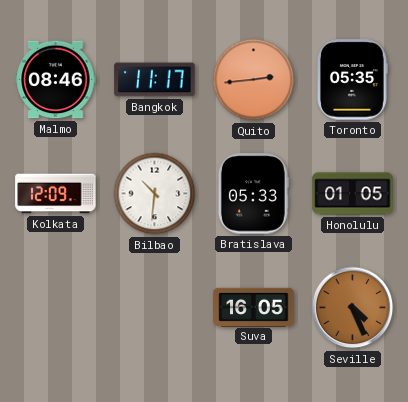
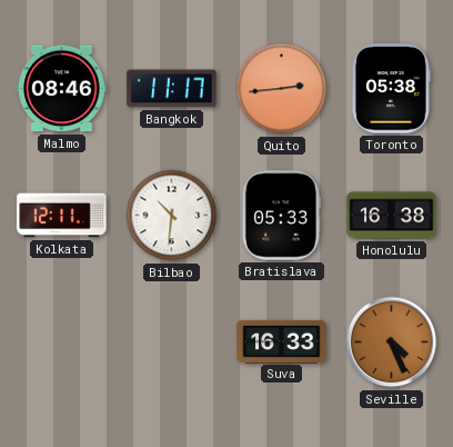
Toronto: 05:35 -> 05:38
Kolkata: 12:09 -> 12:11
Honolulu: 01:05 -> 16:38
Suva: 16:05 -> 16:33
